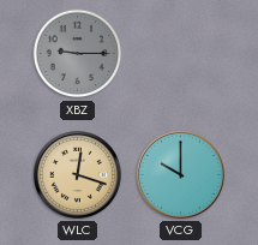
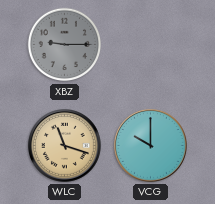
WLC: 12:18 -> 11:18
